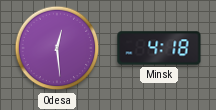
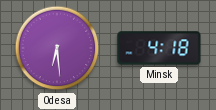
Odesa: 12:29 -> 6:29
